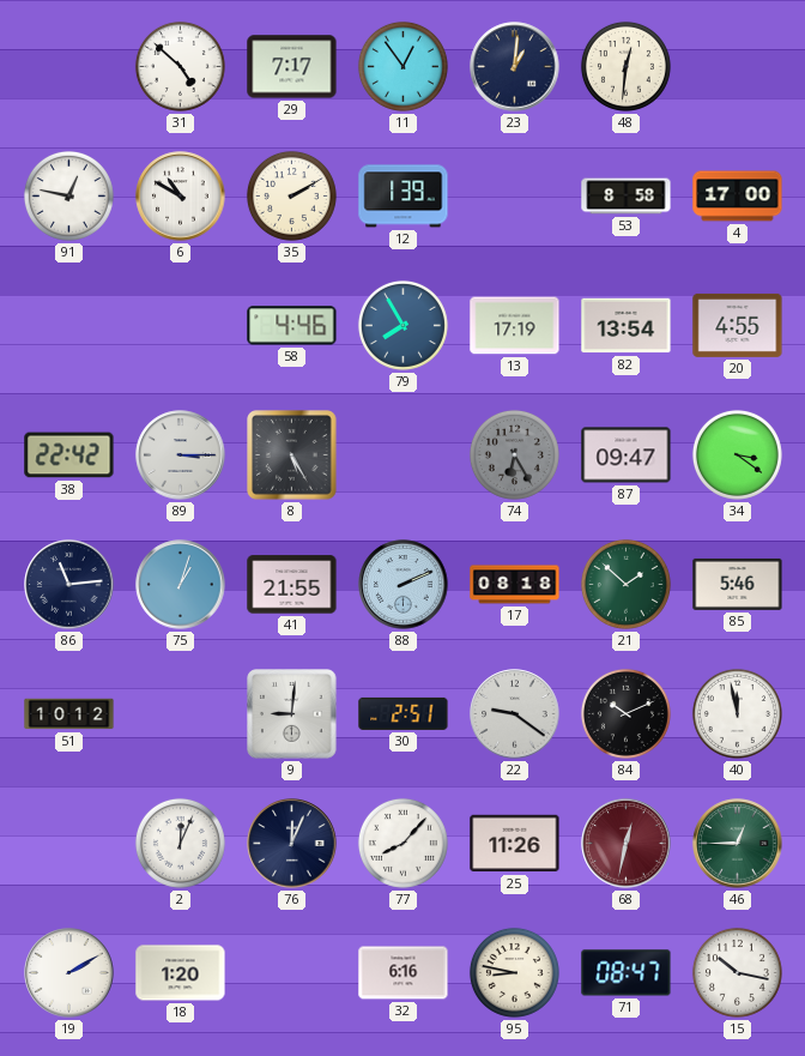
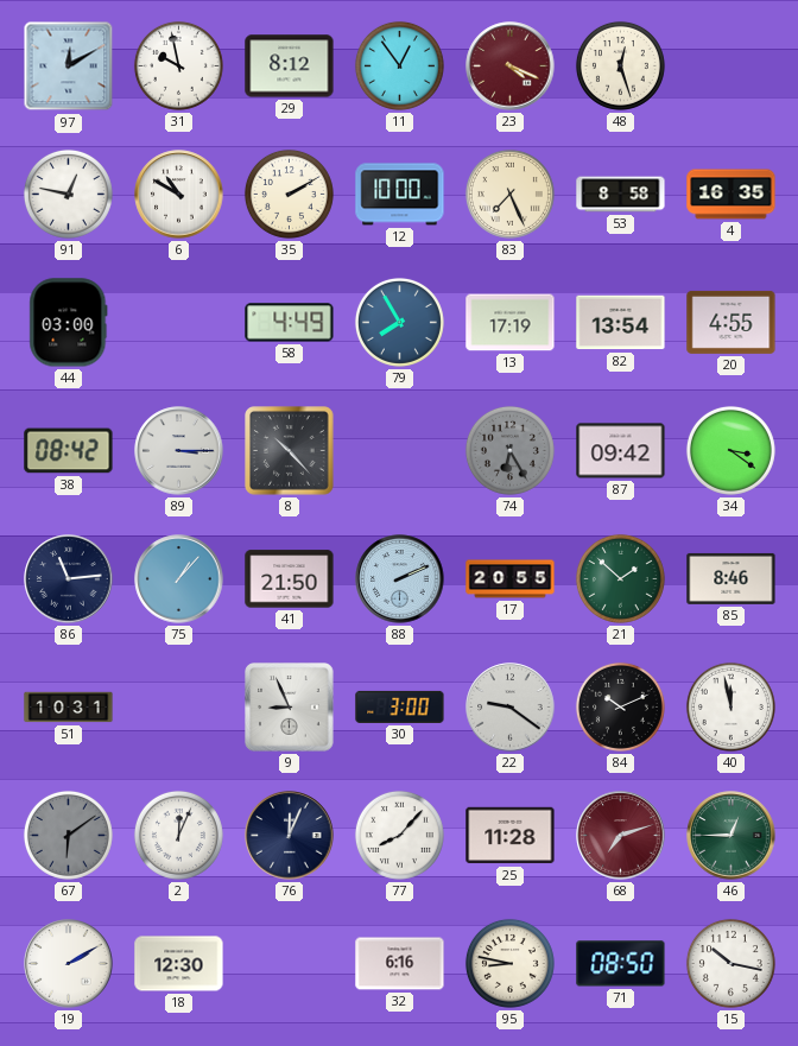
97: none -> 12:10
31: 4:52 -> 9:58
29: 7:17 -> 8:12
23: 1:01 -> 4:19
23 dial: navy -> burgundy
48: 12:31 -> 12:27
12: 1:39 -> 10:00
83: none -> 7:26
4: 17:00 -> 16:35
44: none -> 03:00
58: 4:46 -> 4:49
38: 22:42 -> 08:42
8: 5:25 -> 10:23
87: 09:47 -> 09:42
75: 1:03 -> 1:07
41: 21:55 -> 21:50
17: 08:18 -> 20:55
85: 5:46 -> 8:46
51: 10:12 -> 10:31
9: 9:01 -> 8:56
30: 2:51 -> 3:00
67: none -> 6:09
25: 11:26 -> 11:28
68: 12:32 -> 7:12
18: 1:20 -> 12:30
71: 08:47 -> 08:50
